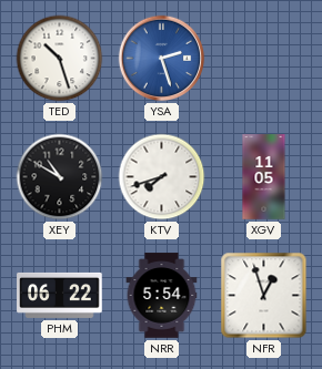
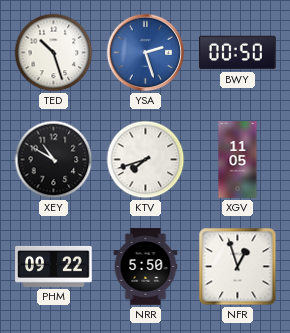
BWY: none -> 00:50
PHM: 06:22 -> 09:22
NRR: 5:54 -> 5:50
